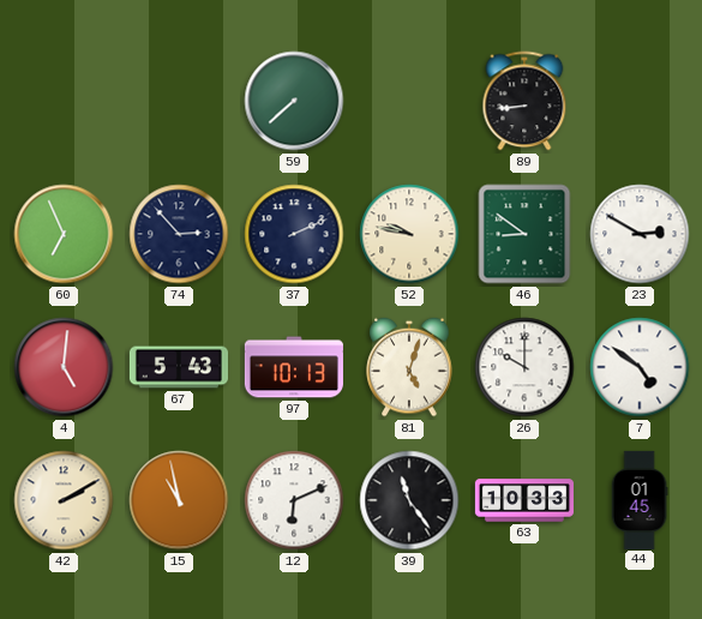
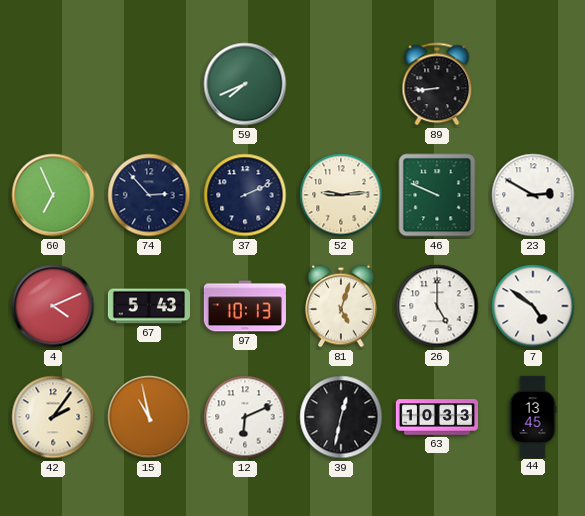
59: 7:38 -> 7:41
52: 9:47 -> 9:14
46: 8:51 -> 9:49
4: 5:01 -> 4:11
26: 10:00 -> 5:00
42: 2:10 -> 2:06
39: 11:24 -> 12:32
44: 01:45 -> 13:45
